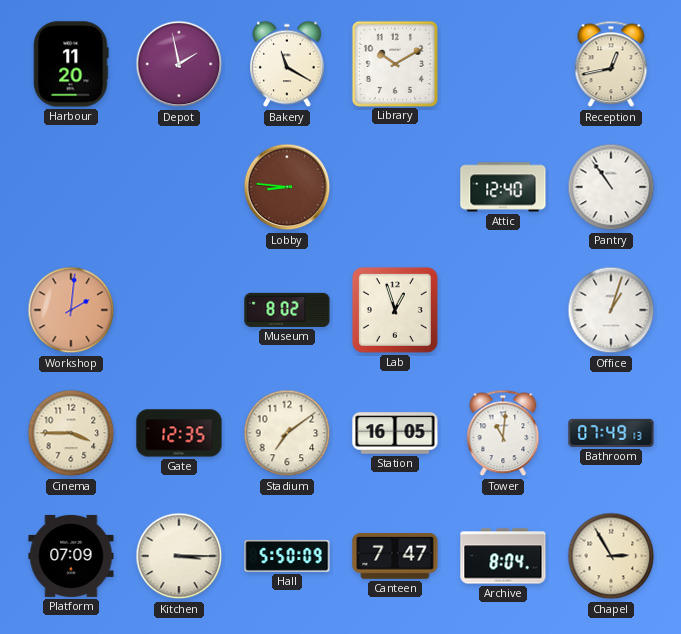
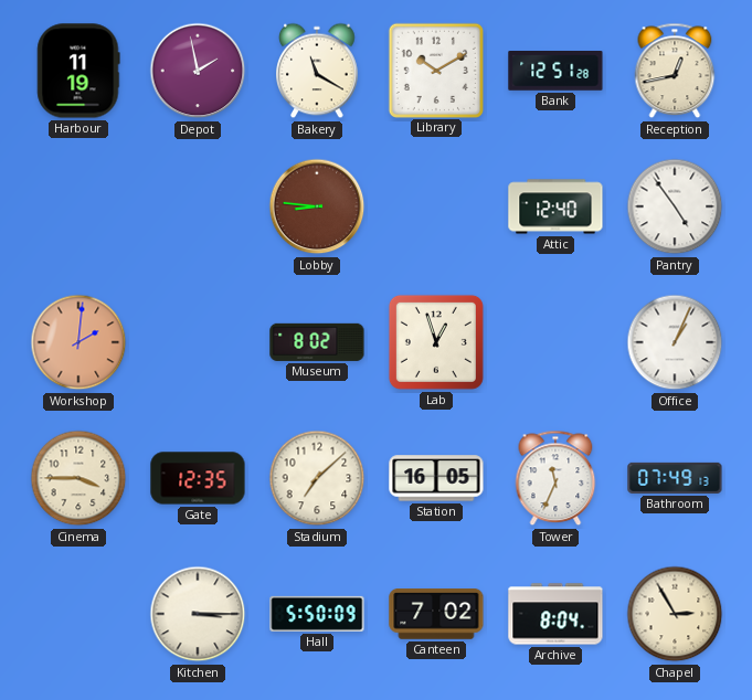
Harbour: 11:20 -> 11:19
Bank: none -> 12:51
Pantry: 10:54 -> 4:54
Office: 1:03 -> 1:04
Stadium: 7:09 -> 7:08
Tower: 11:01 -> 11:34
Platform: 07:09 -> none
Canteen: 7:47 -> 7:02
